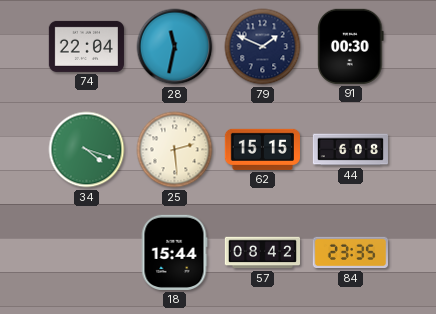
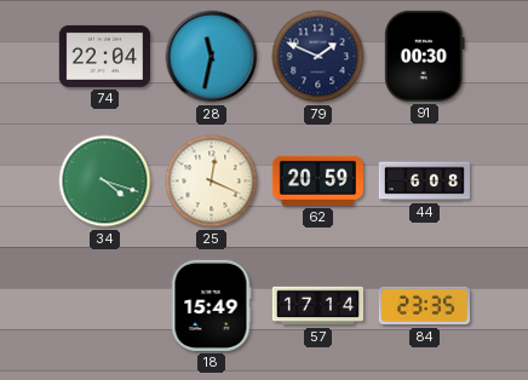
25: 2:29 -> 12:19
62: 15:15 -> 20:59
18: 15:44 -> 15:49
57: 08:42 -> 17:14
